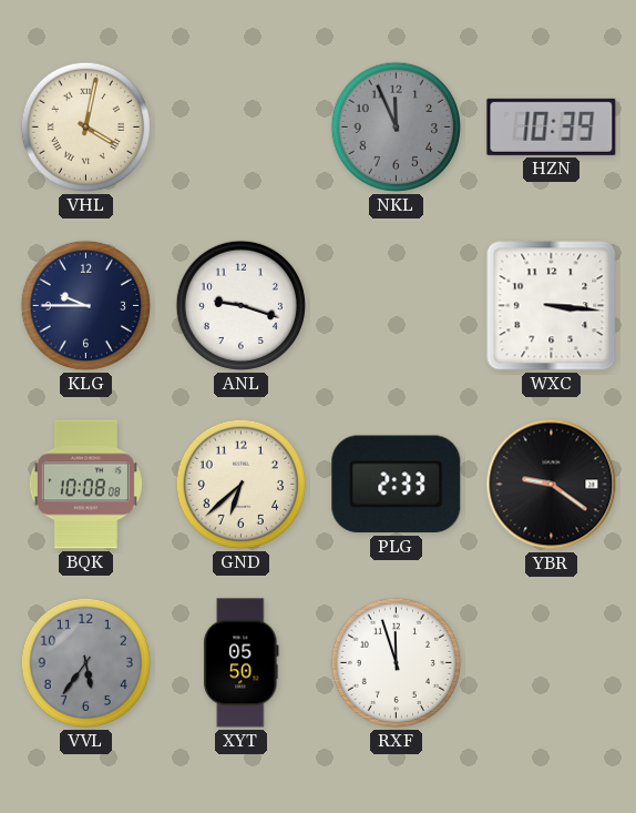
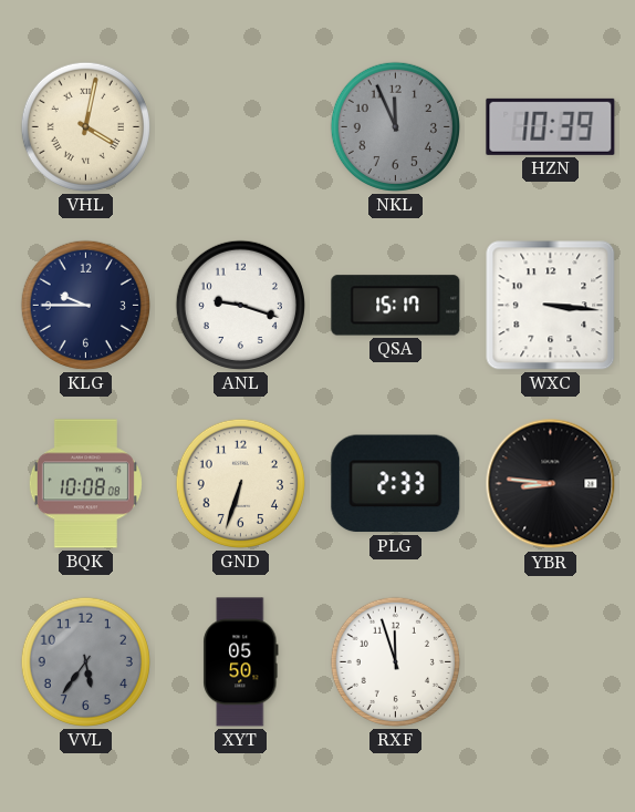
QSA: none -> 15:17
GND: 6:38 -> 6:33
YBR: 9:21 -> 8:46
